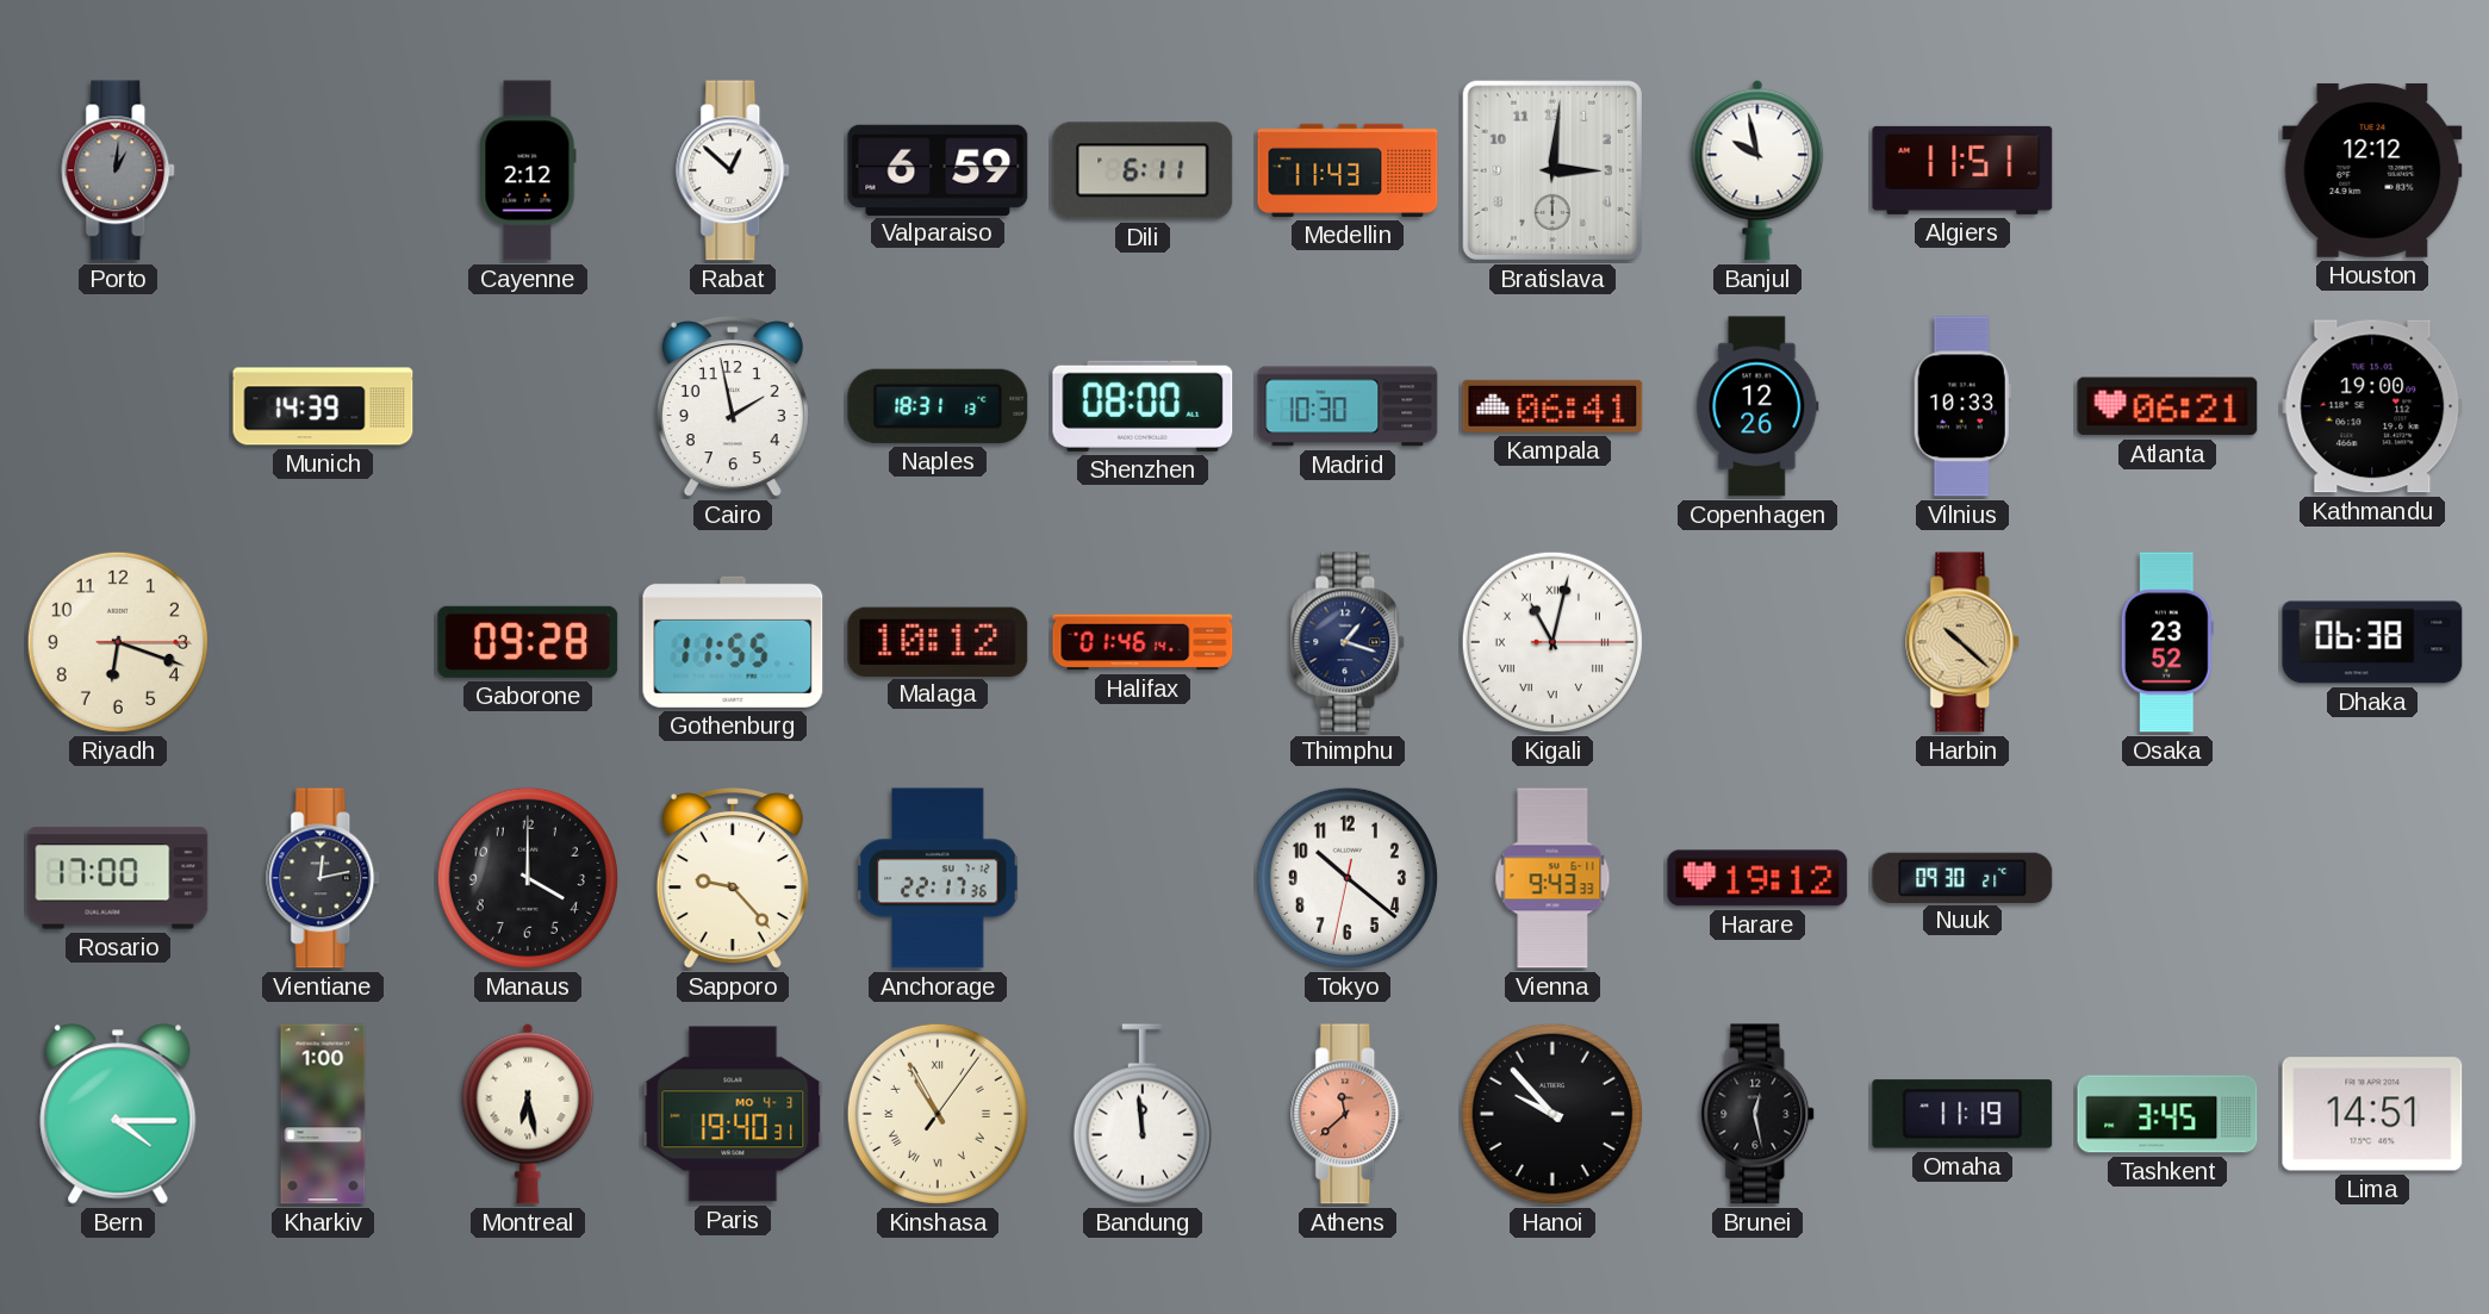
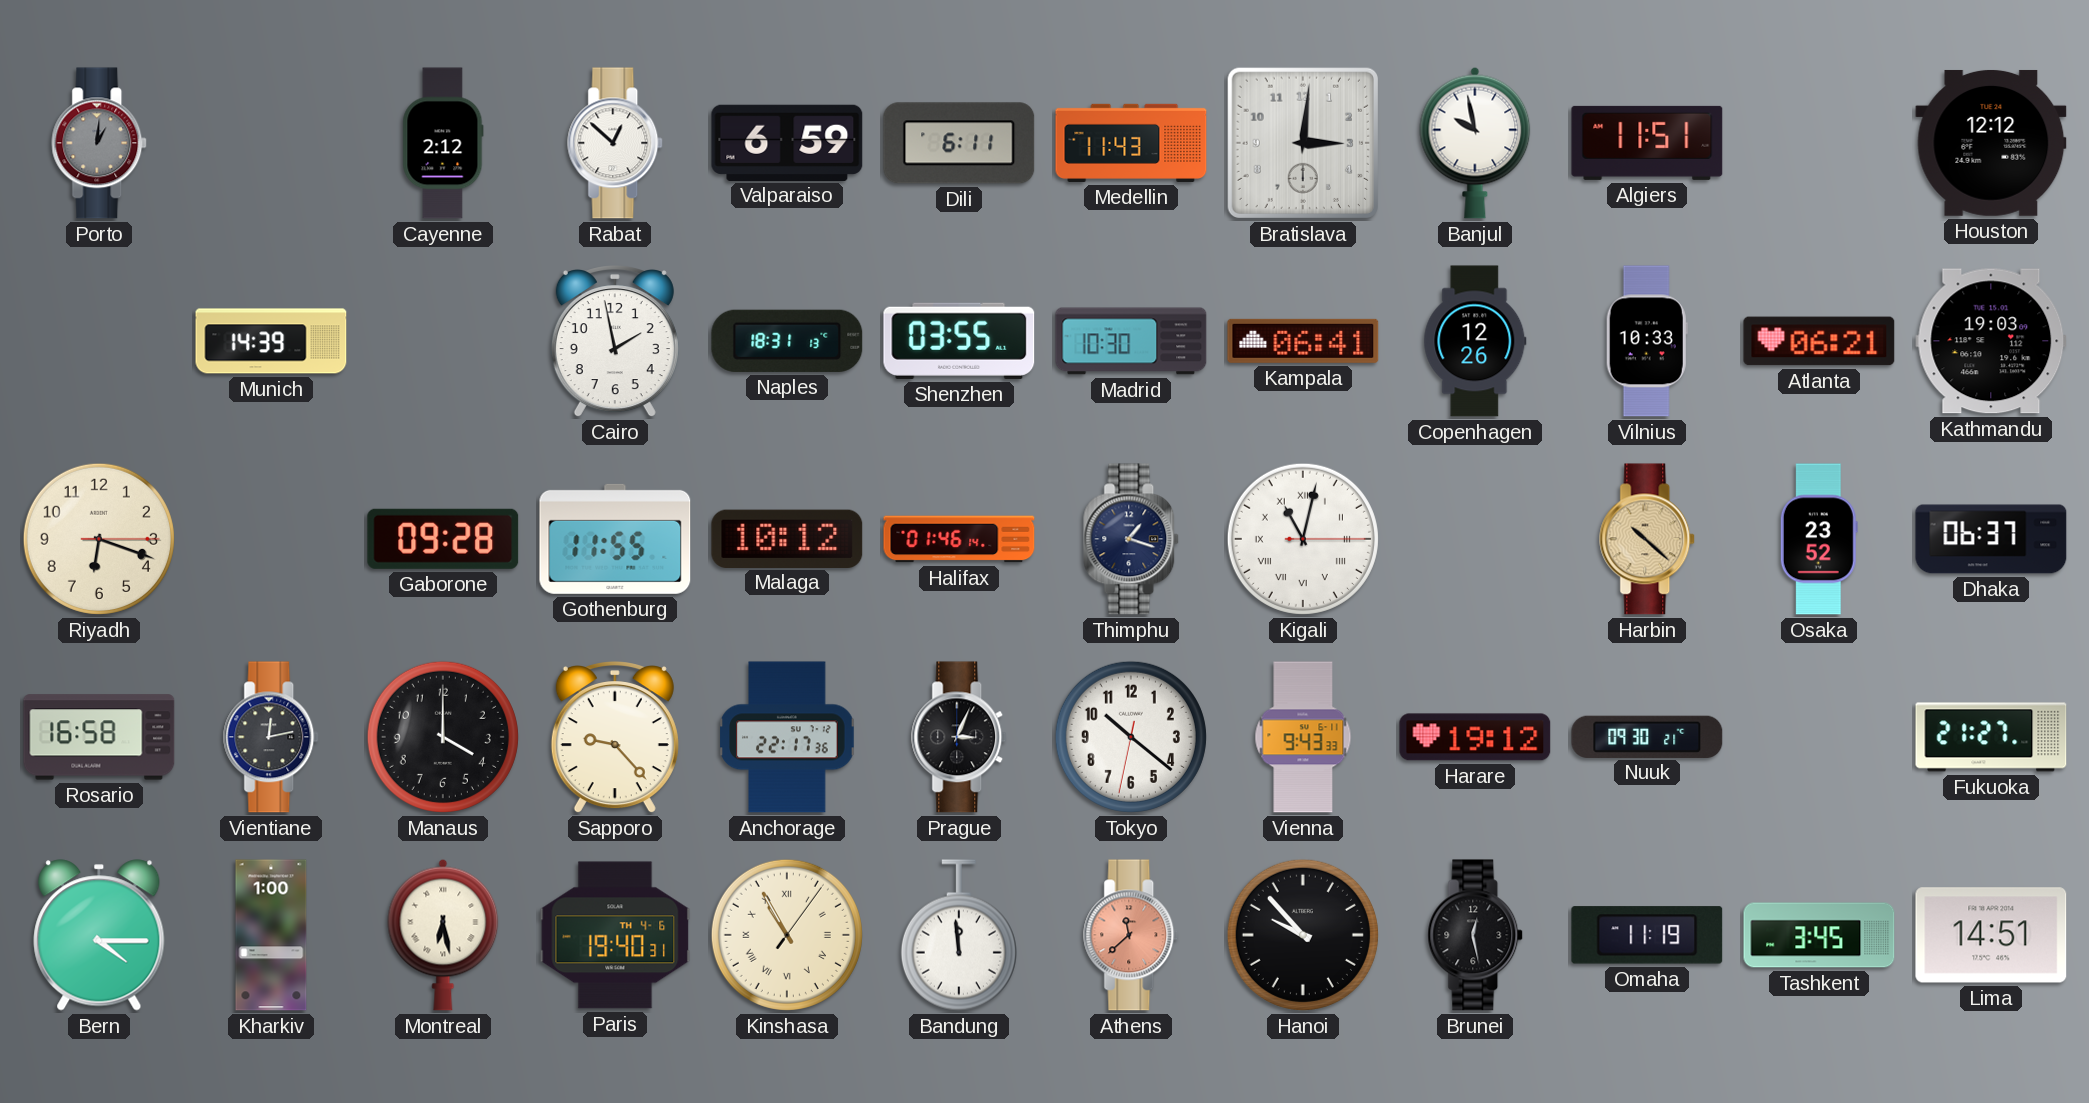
Shenzhen: 08:00 -> 03:55
Kathmandu: 19:00 -> 19:03
Dhaka: 06:38 -> 06:37
Rosario: 17:00 -> 16:58
Prague: none -> 3:04
Fukuoka: none -> 21:27
Paris date: MO 4-3 -> TH 4-6
